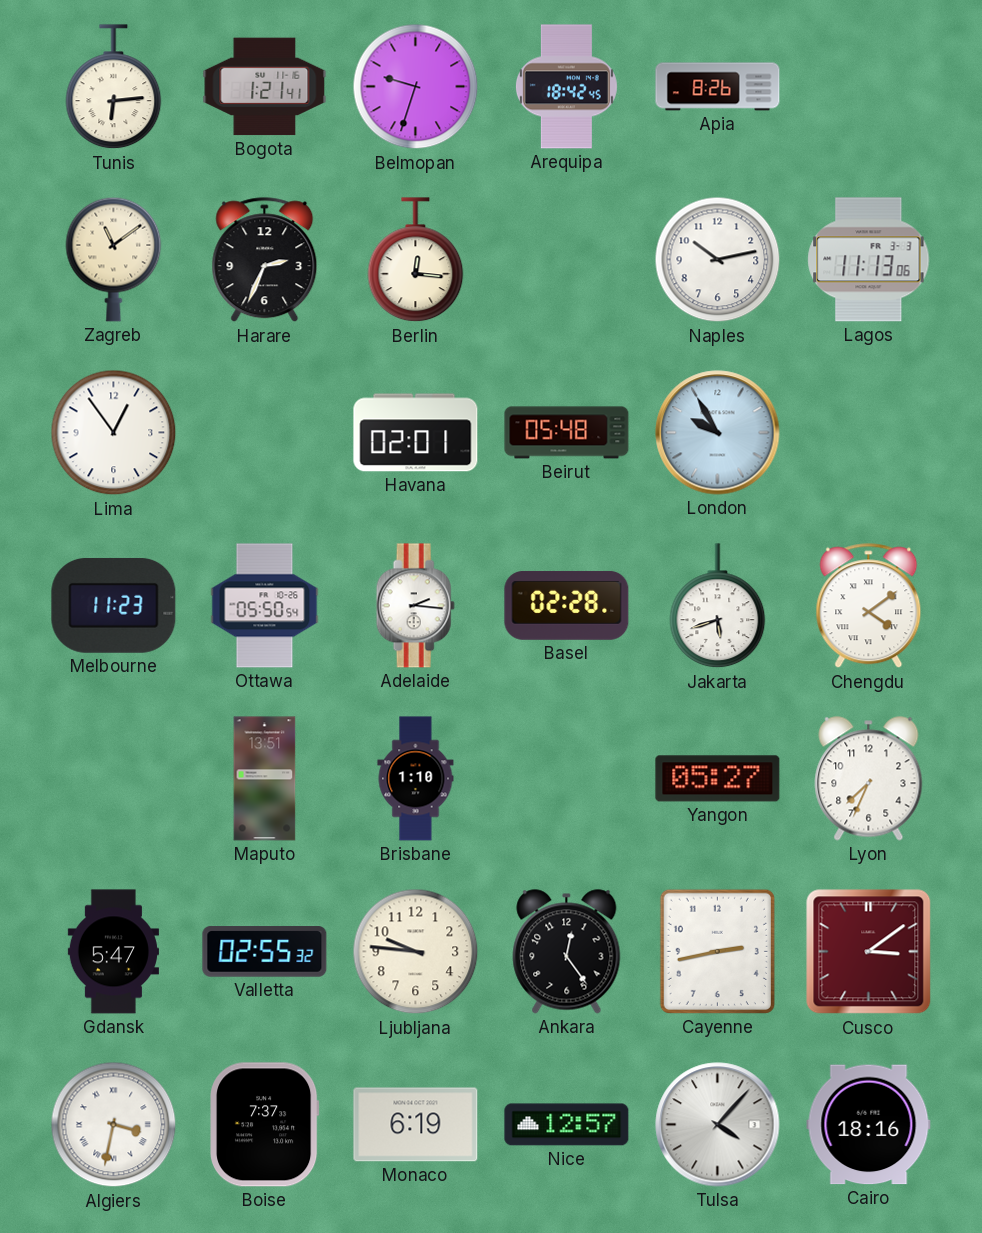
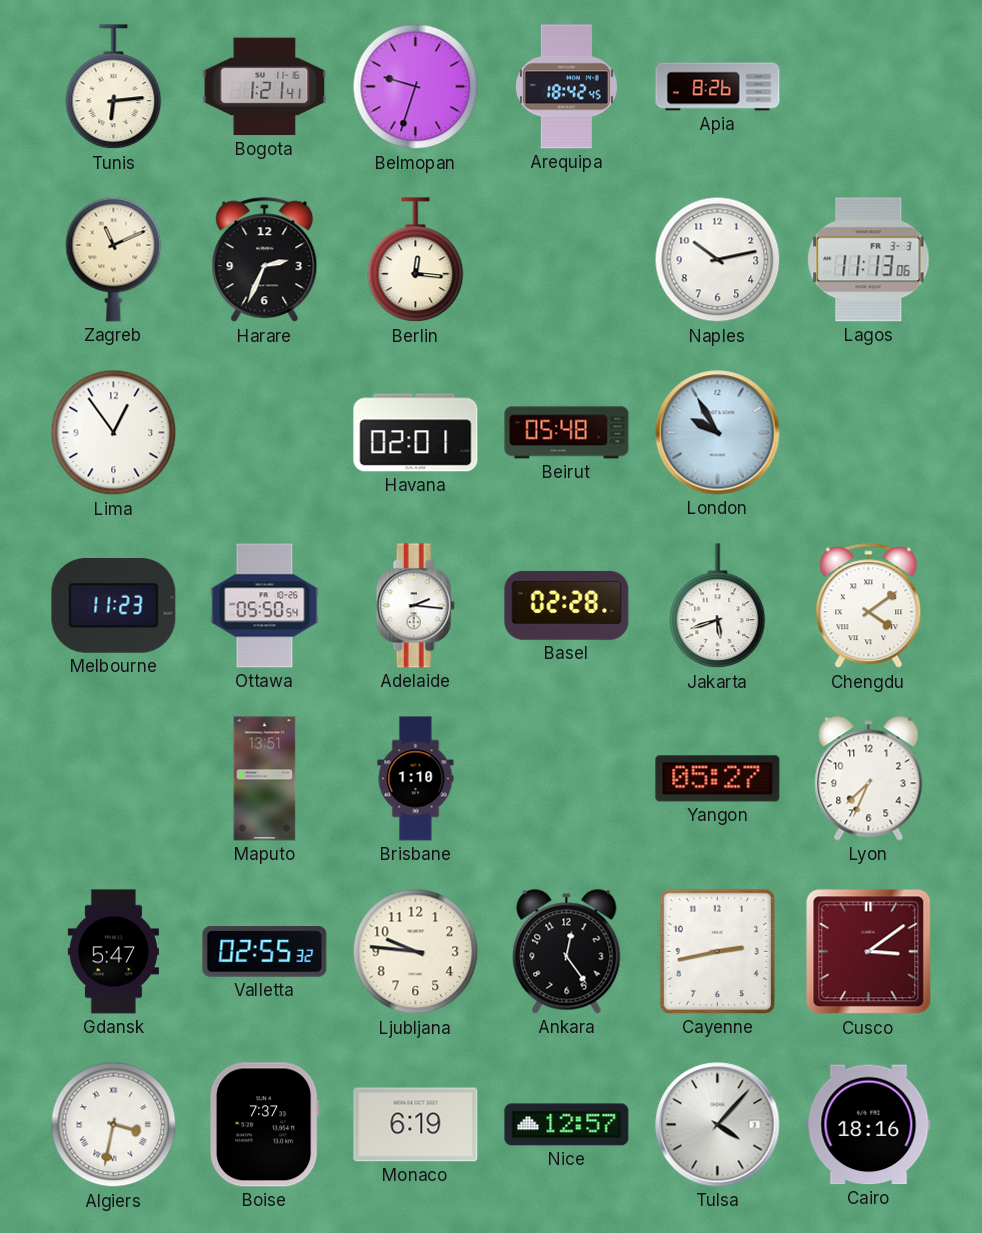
Zagreb: 11:09 -> 11:11
